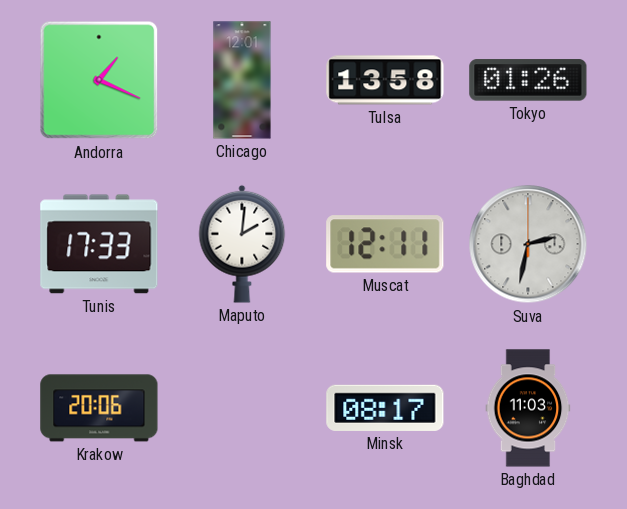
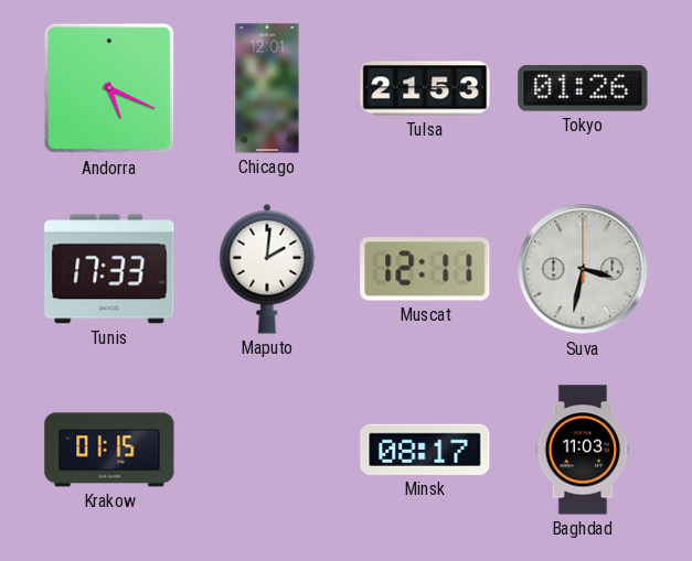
Andorra: 1:19 -> 5:19
Tulsa: 13:58 -> 21:53
Suva: 2:32 -> 3:32
Krakow: 20:06 -> 01:15
